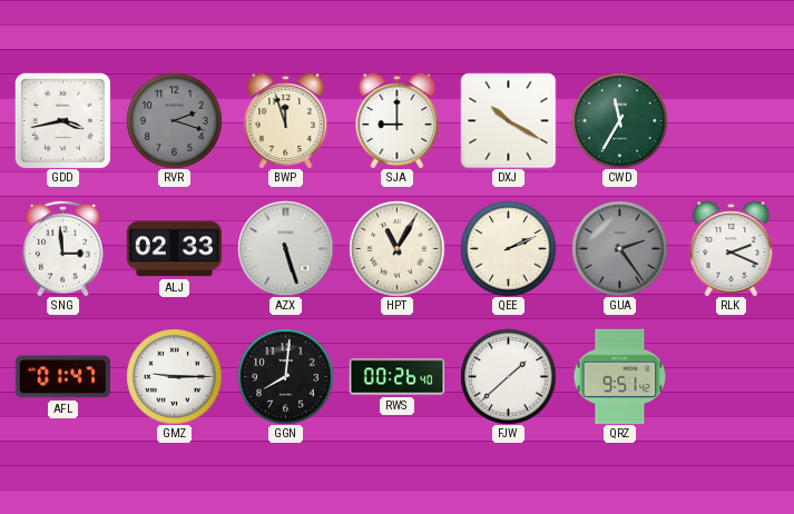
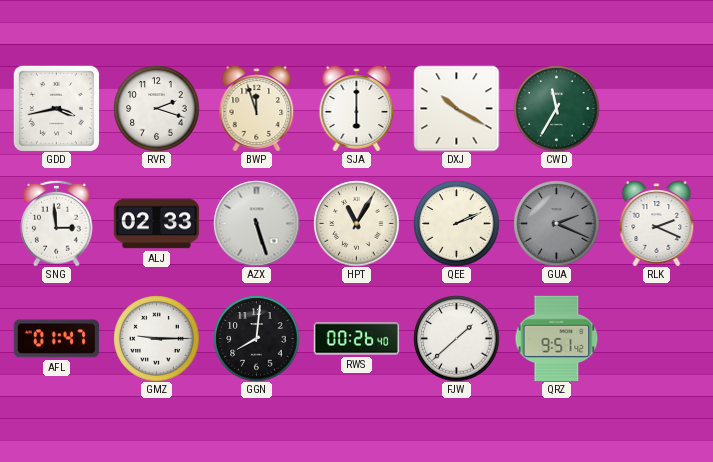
RVR dial: grey -> white
SJA: 9:00 -> 6:00
GUA: 2:24 -> 2:19
